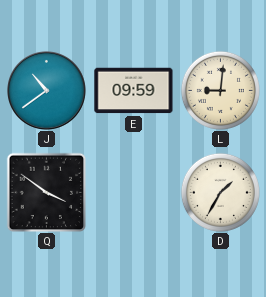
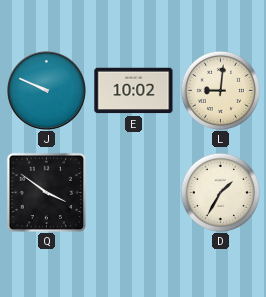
J: 10:39 -> 9:49
E: 09:59 -> 10:02
